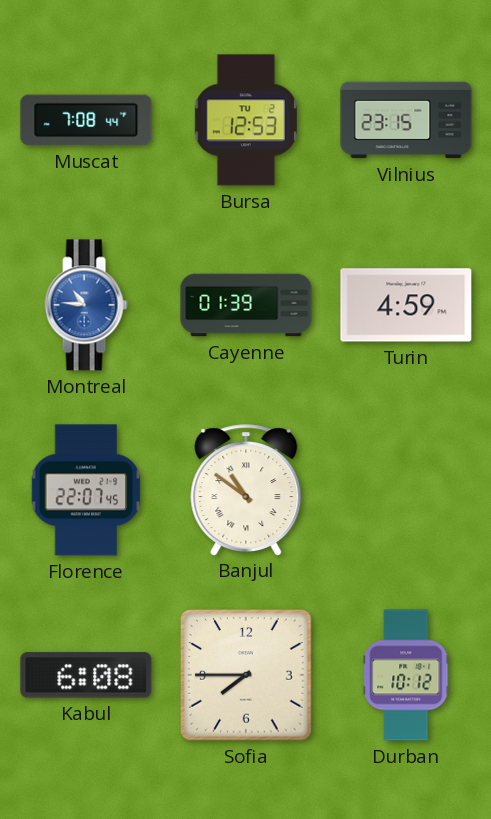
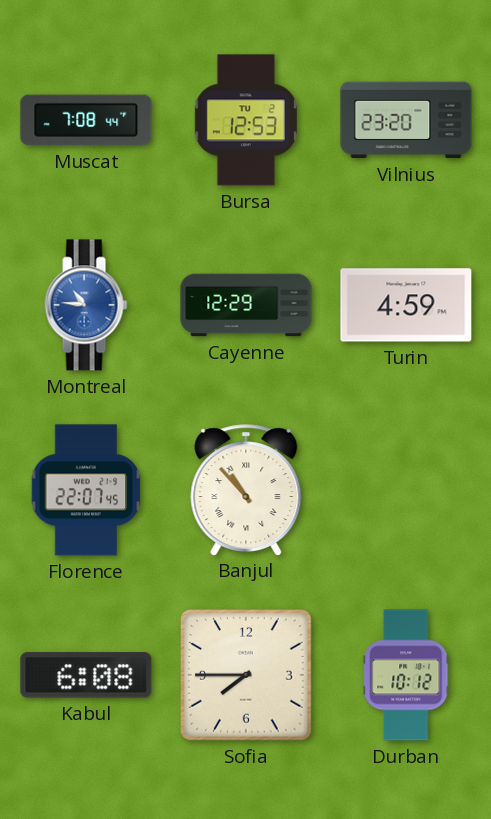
Vilnius: 23:15 -> 23:20
Cayenne: 01:39 -> 12:29
Banjul: 10:51 -> 10:53
